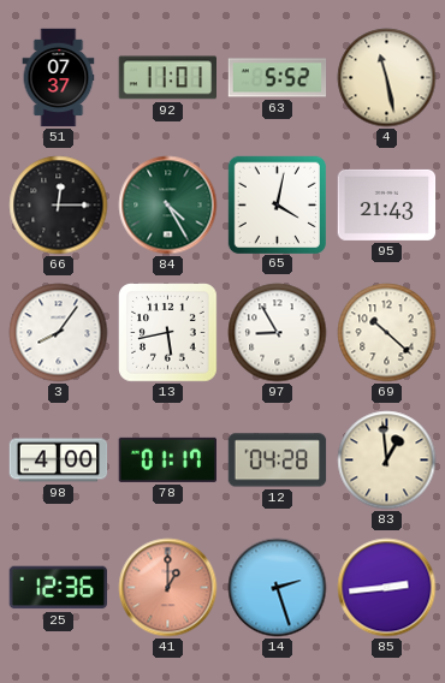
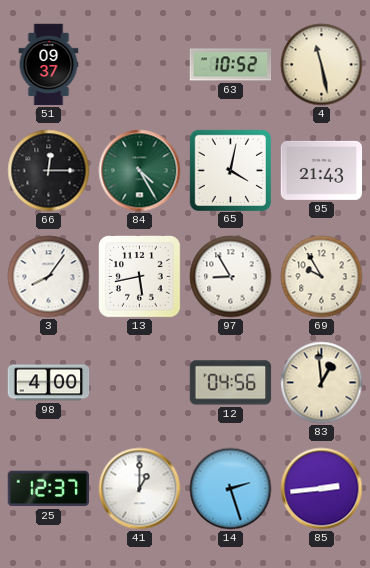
51: 07:37 -> 09:37
92: 11:01 -> none
63: 5:52 -> 10:52
69: 10:22 -> 9:55
78: 01:17 -> none
12: 04:28 -> 04:56
25: 12:36 -> 12:37
41 dial: salmon -> white
